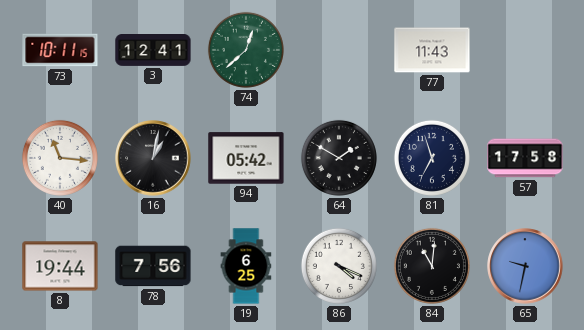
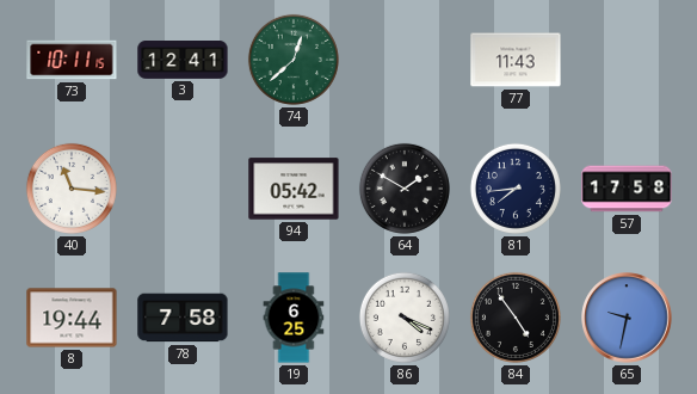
16: 1:02 -> none
81: 6:57 -> 7:44
78: 7:56 -> 7:58
84: 11:01 -> 4:54
